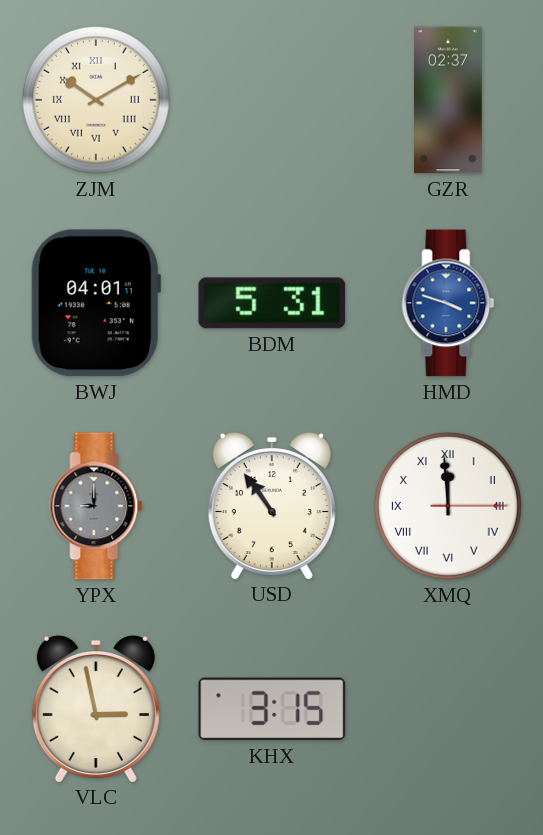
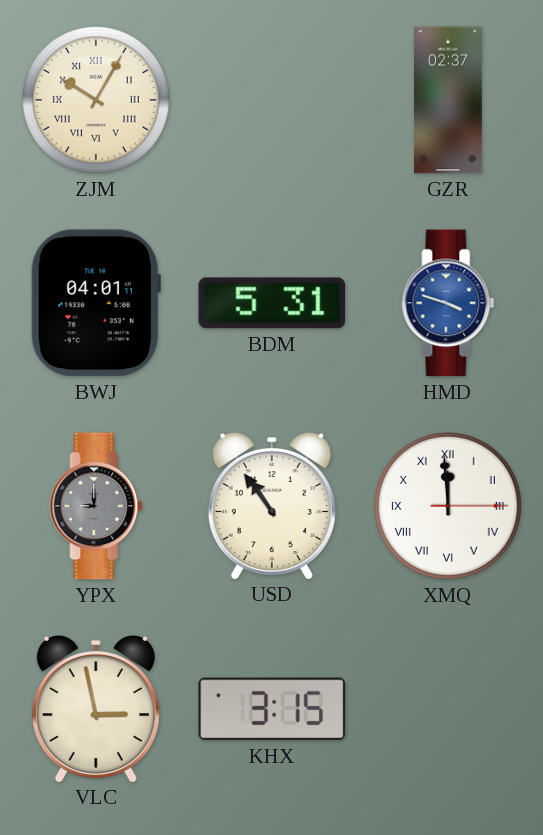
ZJM: 10:10 -> 10:05
